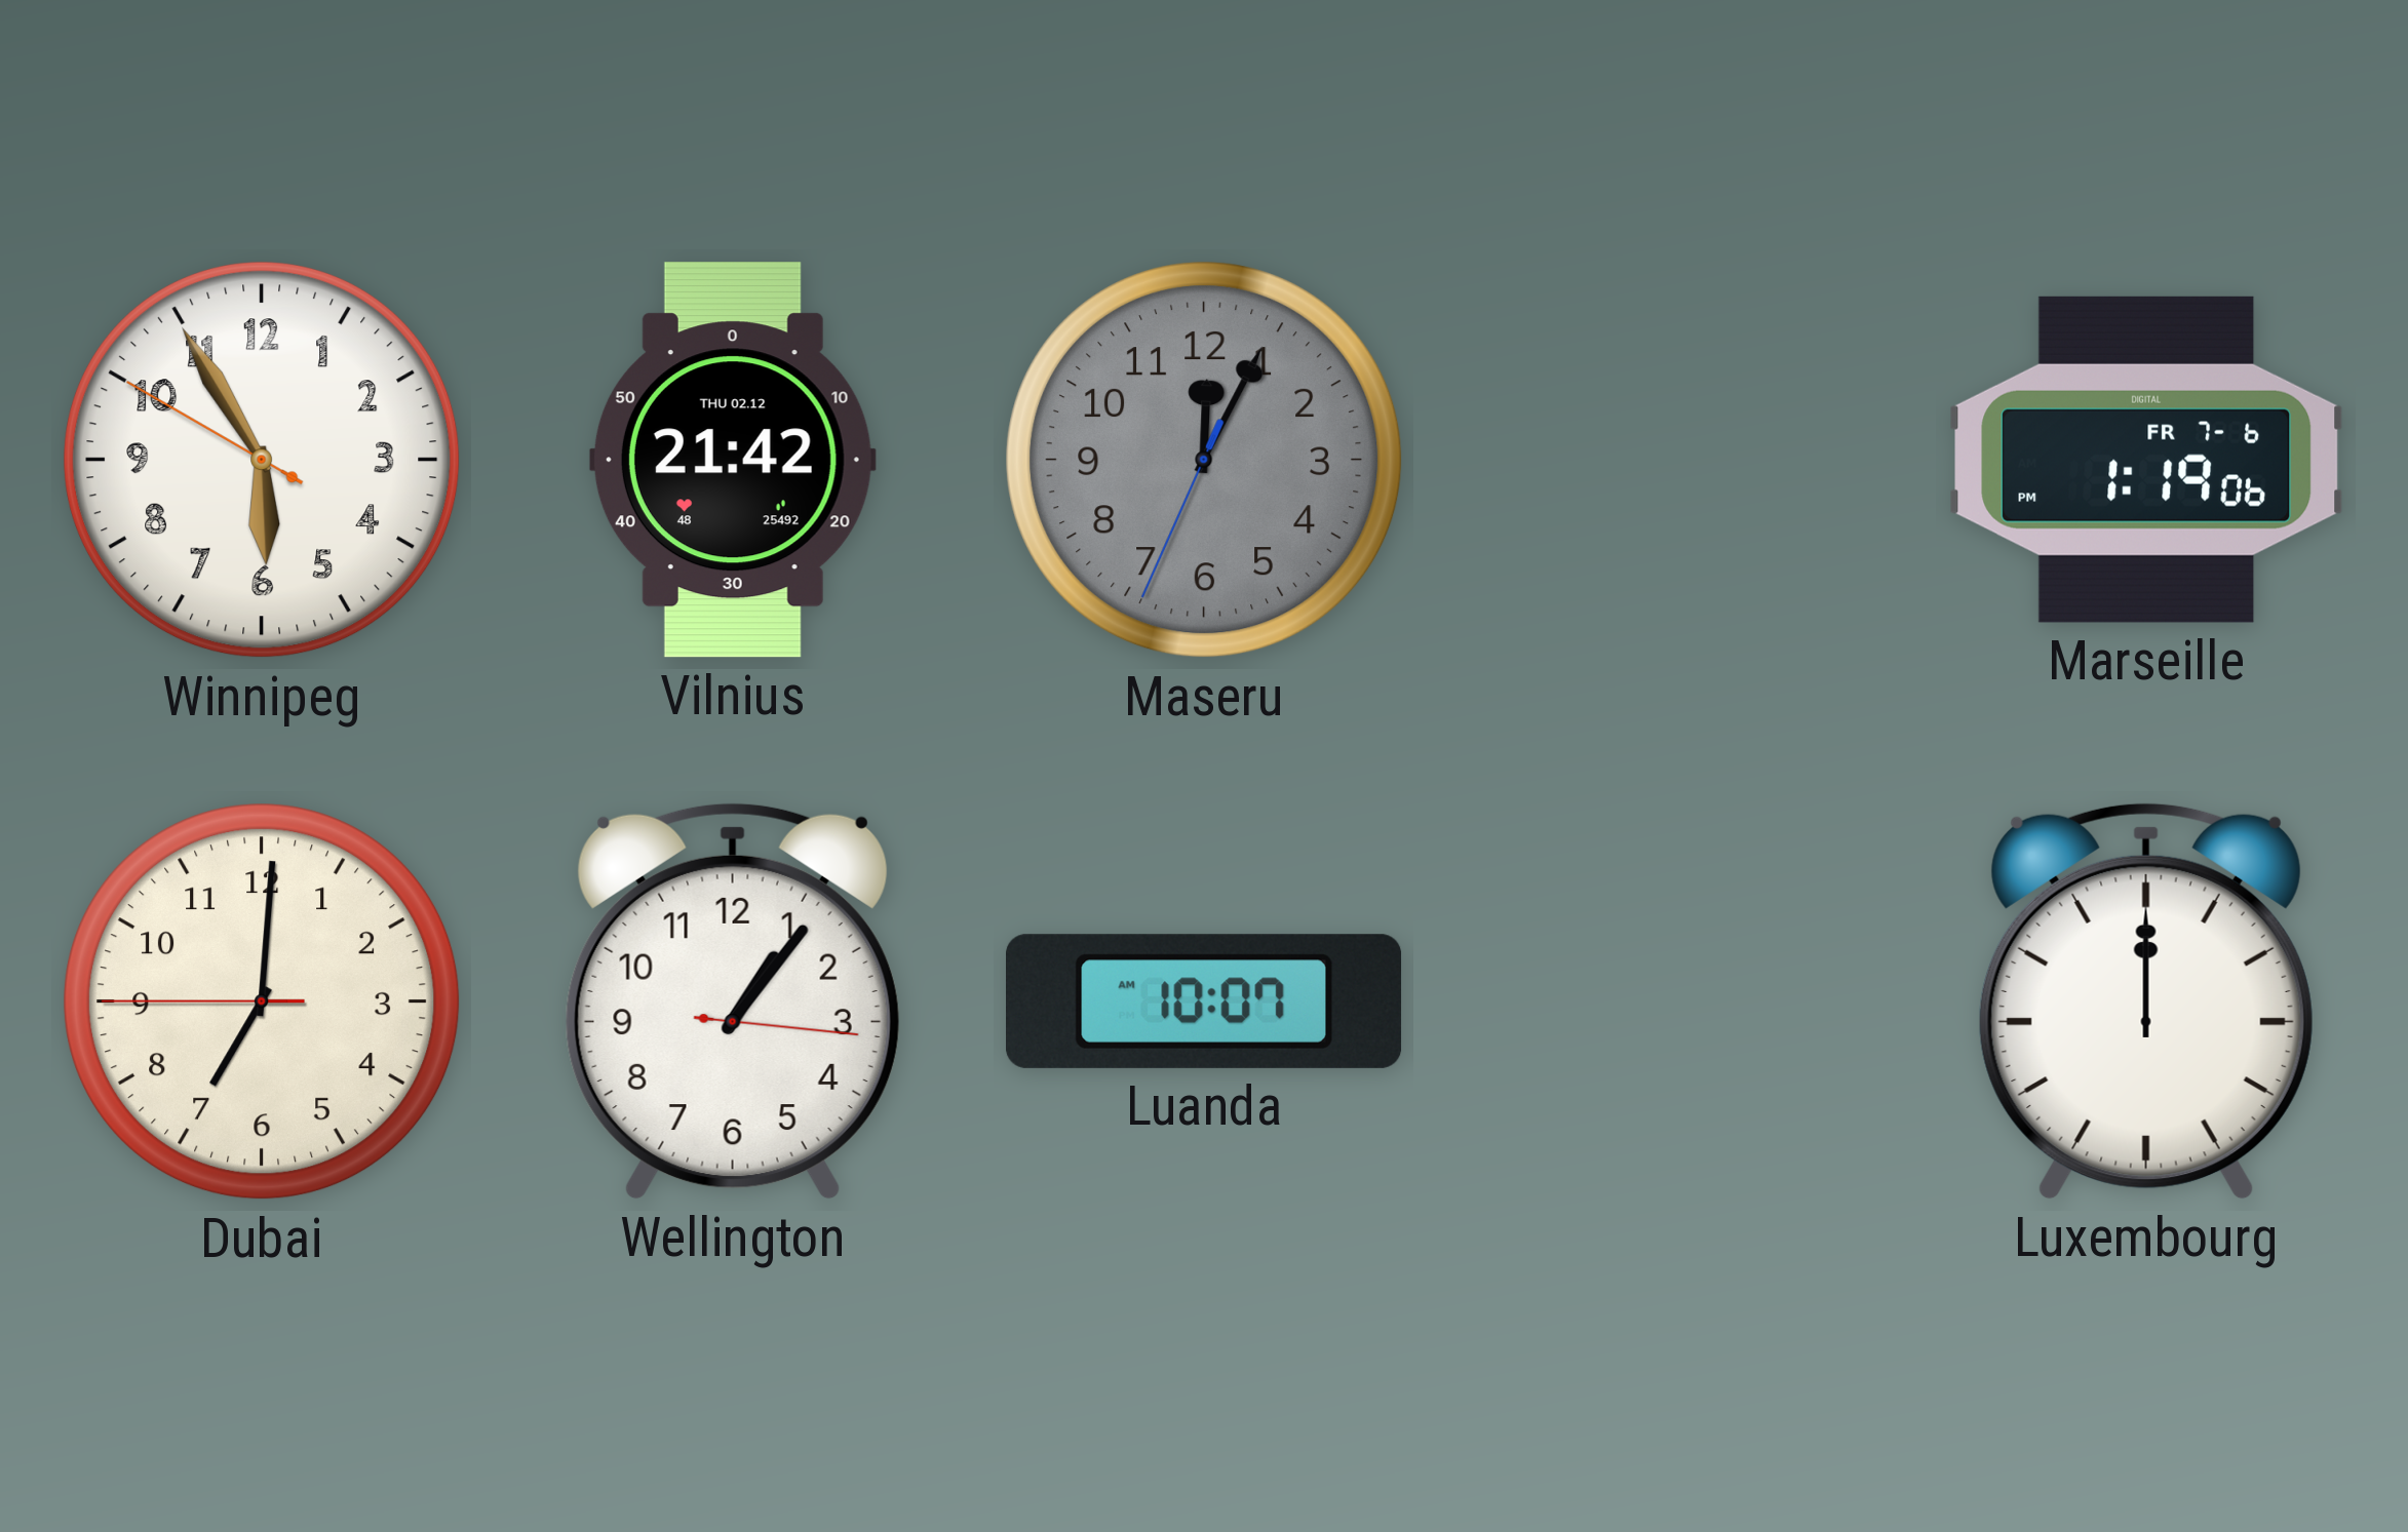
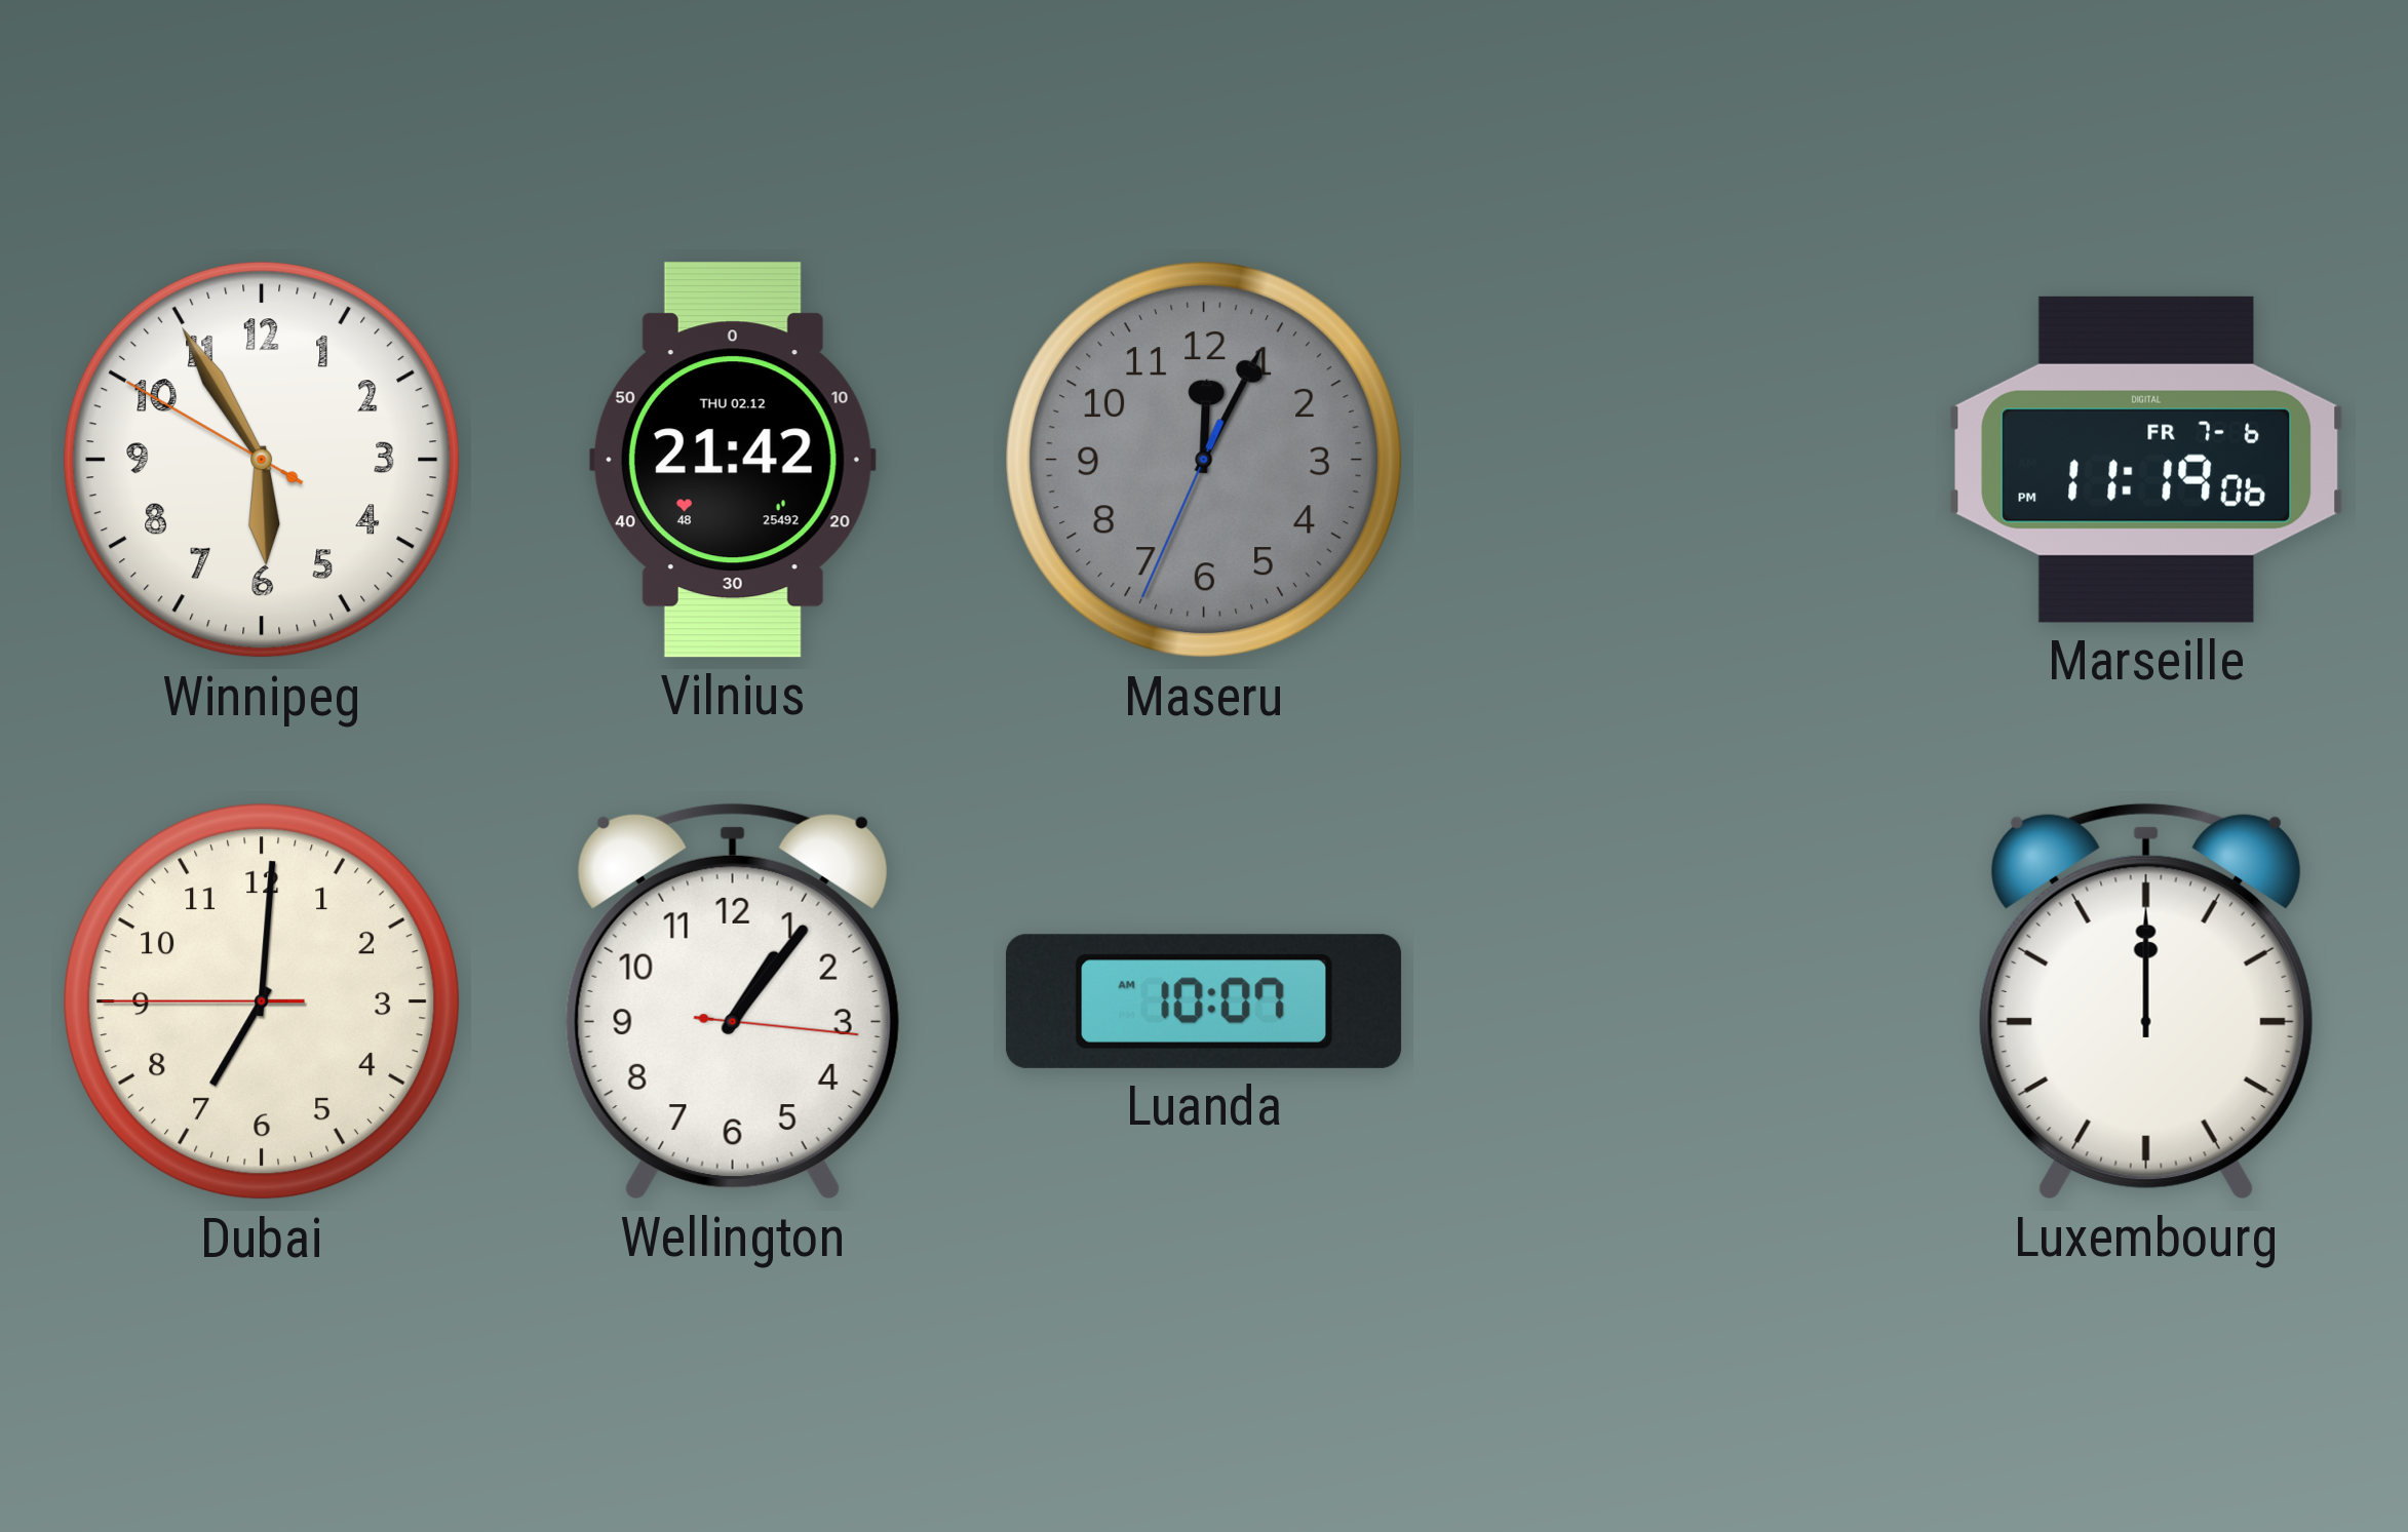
Marseille: 1:19 -> 11:19
